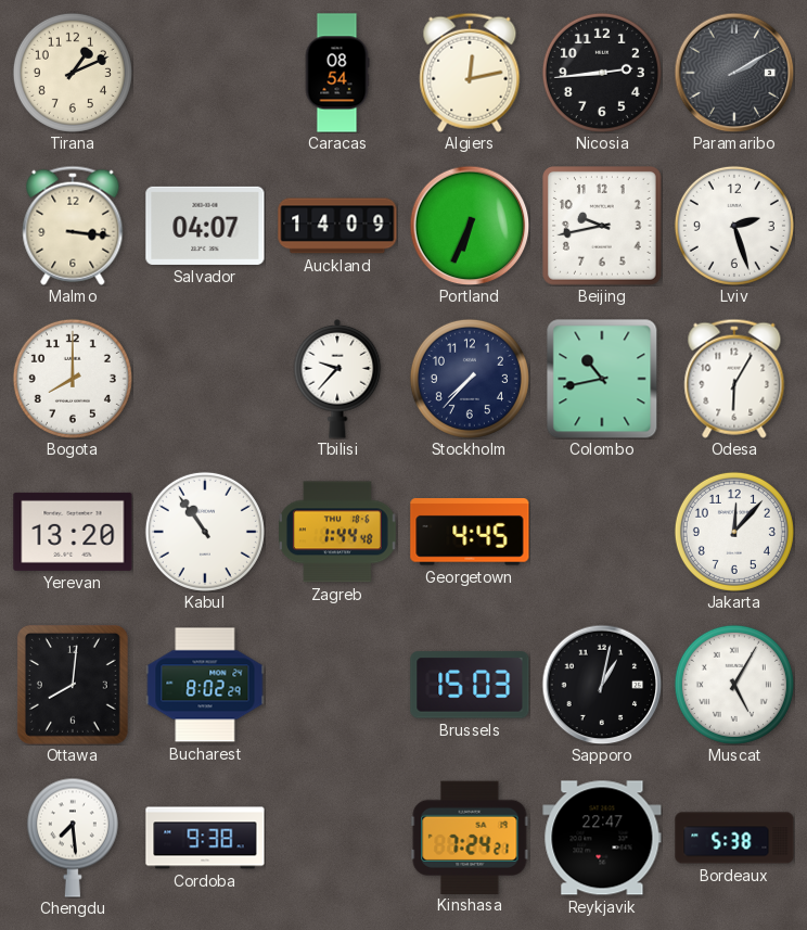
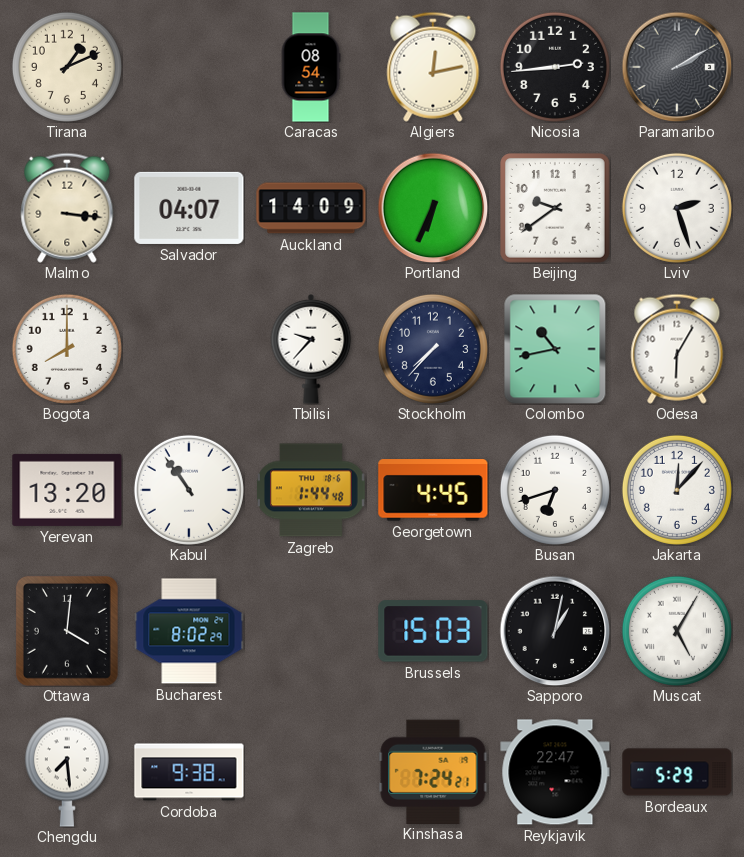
Beijing: 9:43 -> 9:39
Busan: none -> 6:42
Ottawa: 8:01 -> 4:01
Bordeaux: 5:38 -> 5:29
